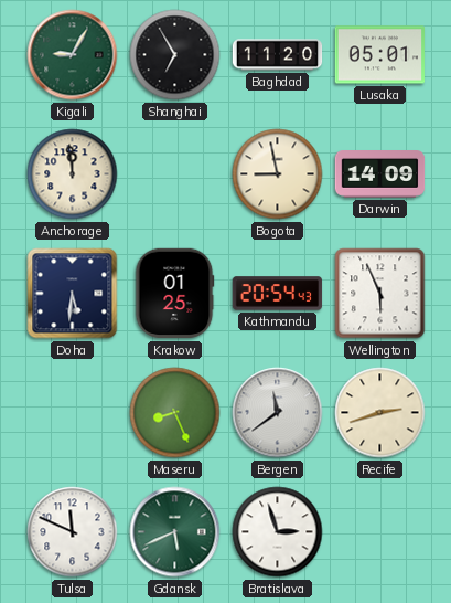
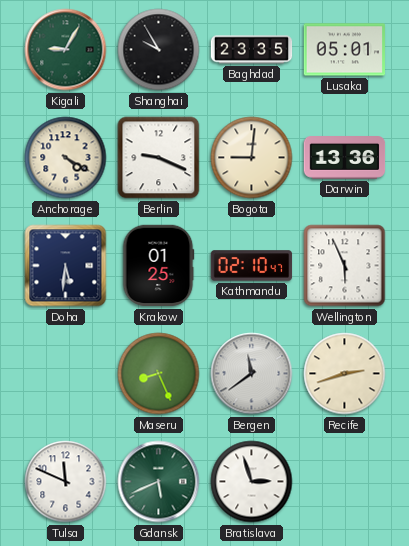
Shanghai: 6:55 -> 9:55
Baghdad: 11:20 -> 23:35
Anchorage: 11:59 -> 4:20
Berlin: none -> 9:19
Bogota: 8:58 -> 9:01
Darwin: 14:09 -> 13:36
Kathmandu: 20:54 -> 02:10
